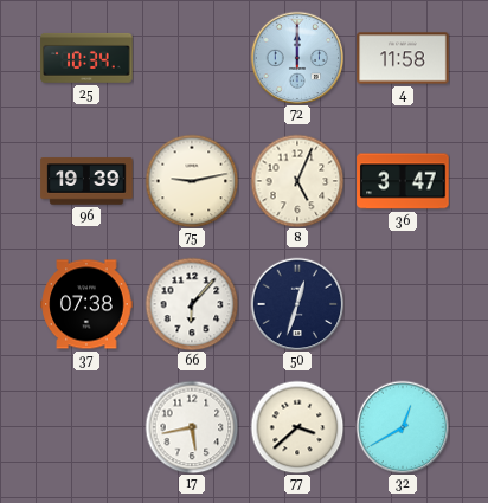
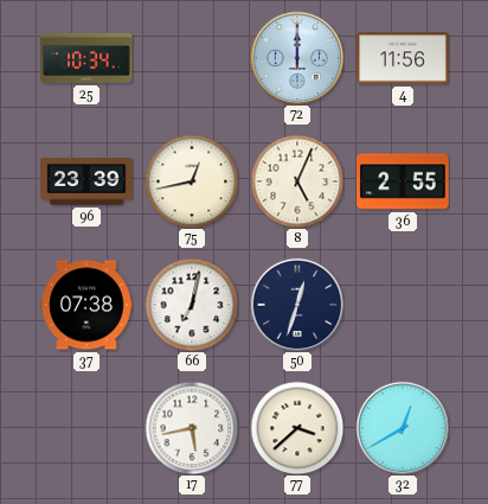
4: 11:58 -> 11:56
96: 19:39 -> 23:39
75: 9:13 -> 12:43
36: 3:47 -> 2:55
66: 6:07 -> 7:02
